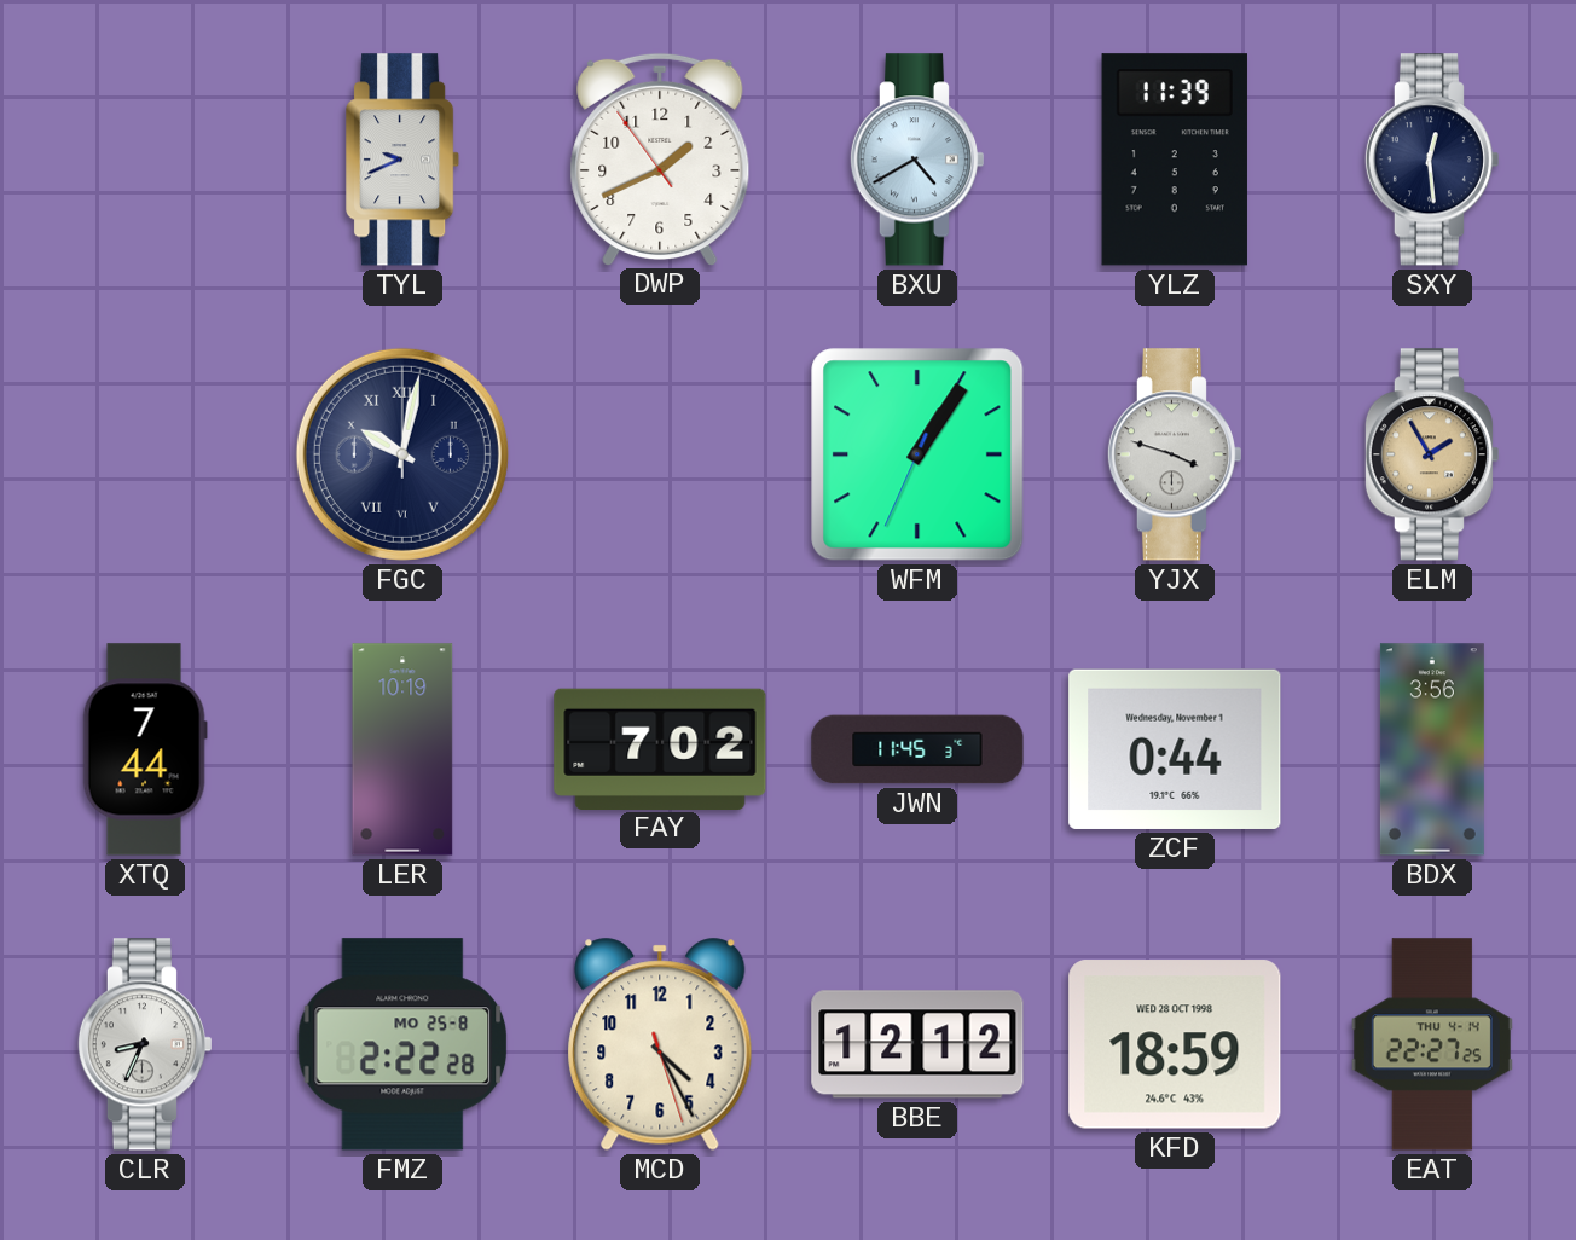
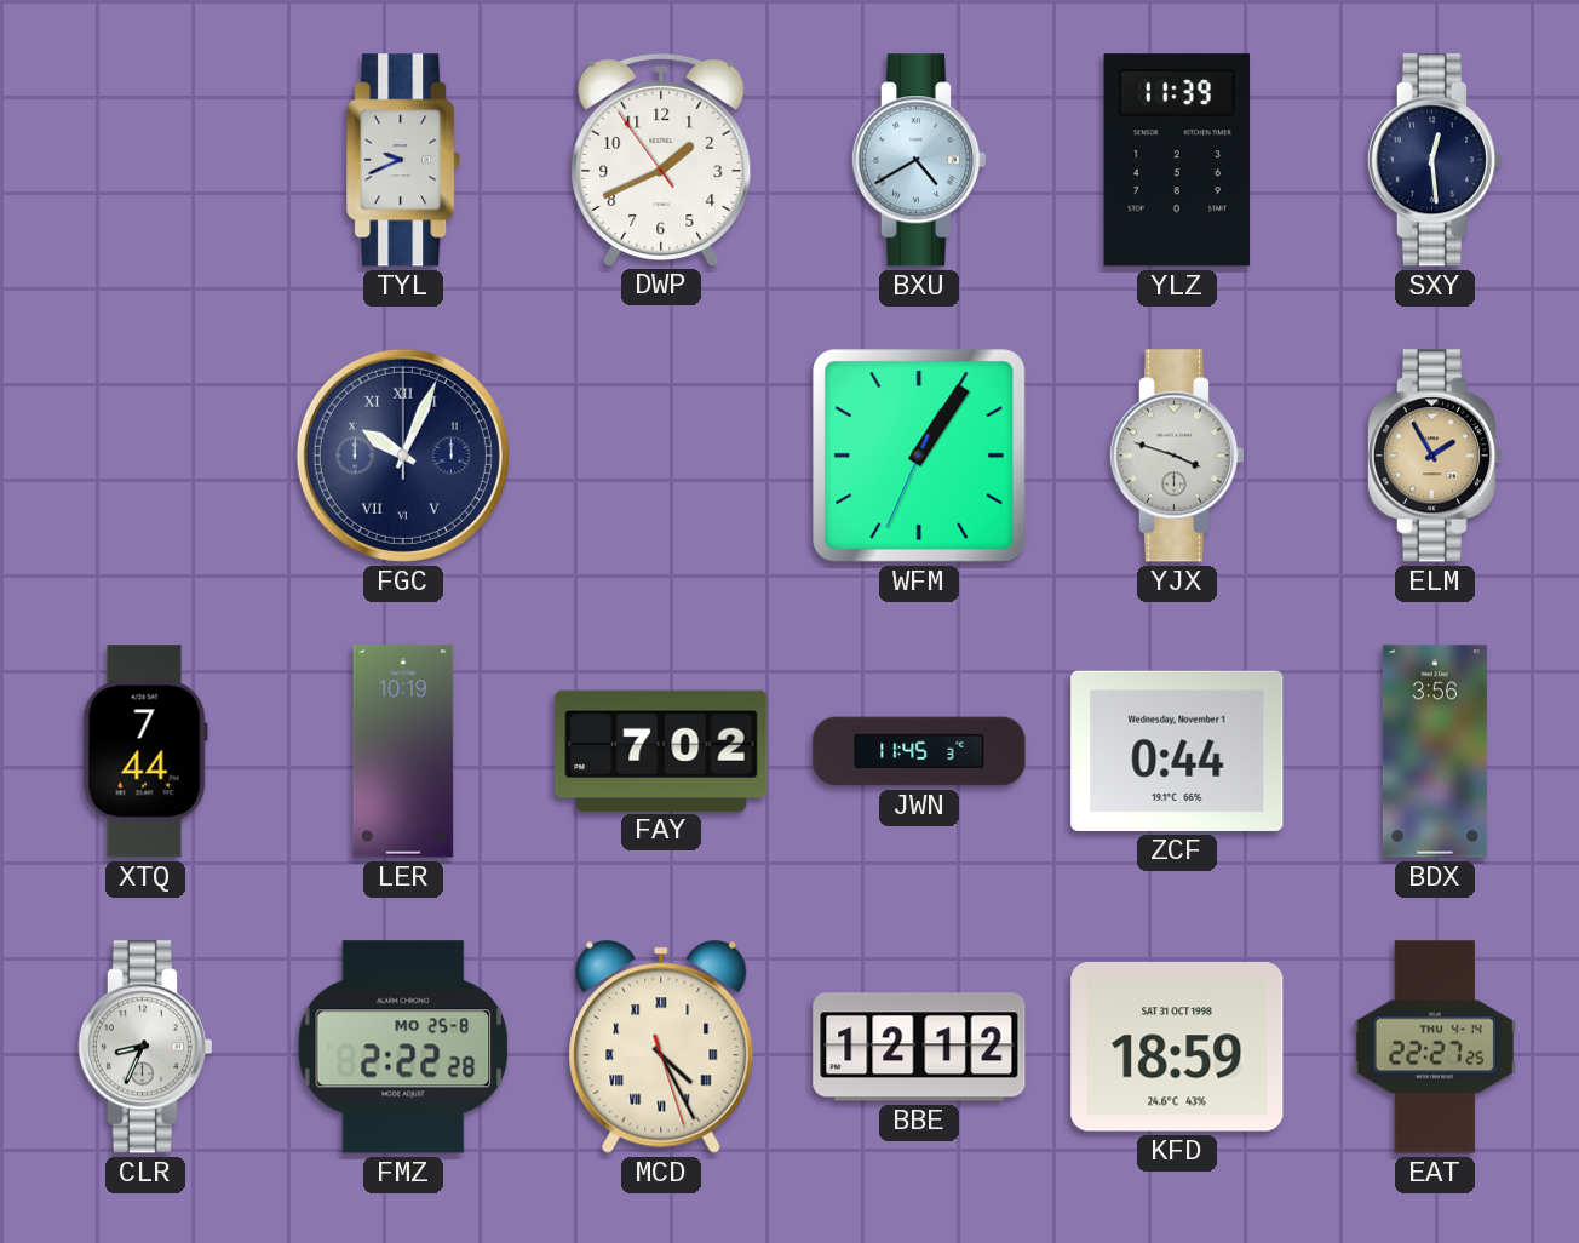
FGC: 10:02 -> 10:04
MCD numerals: Arabic -> Roman
KFD date: WED 28 OCT 1998 -> SAT 31 OCT 1998
